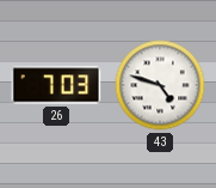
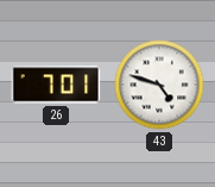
26: 7:03 -> 7:01
